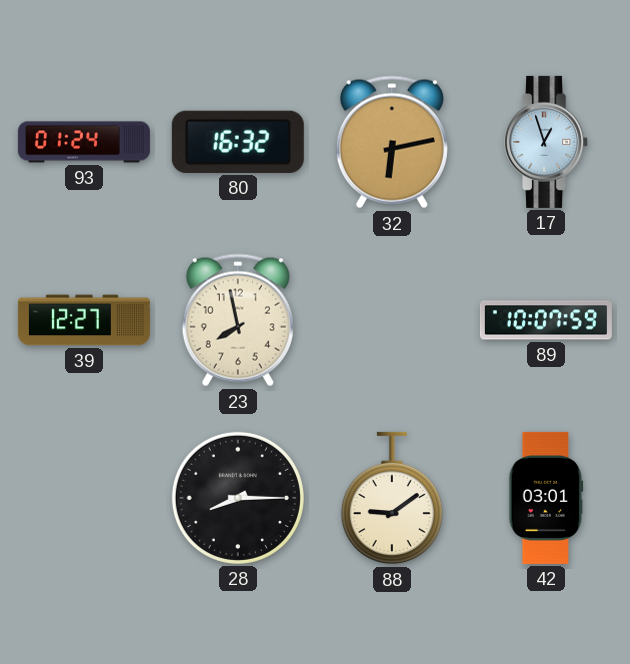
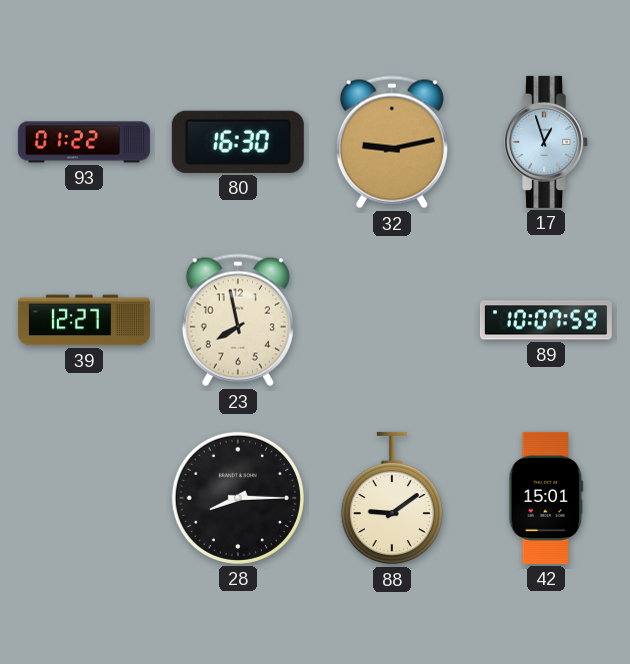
93: 01:24 -> 01:22
80: 16:32 -> 16:30
32: 6:13 -> 9:13
42: 03:01 -> 15:01
